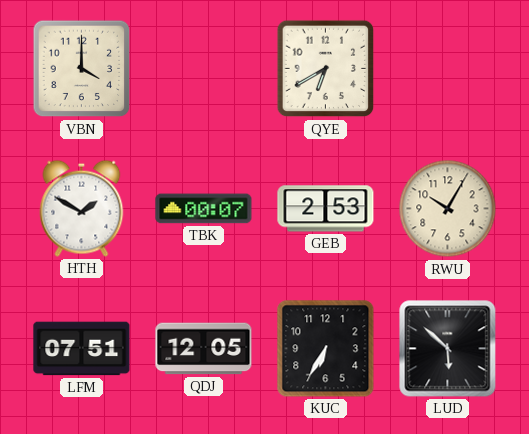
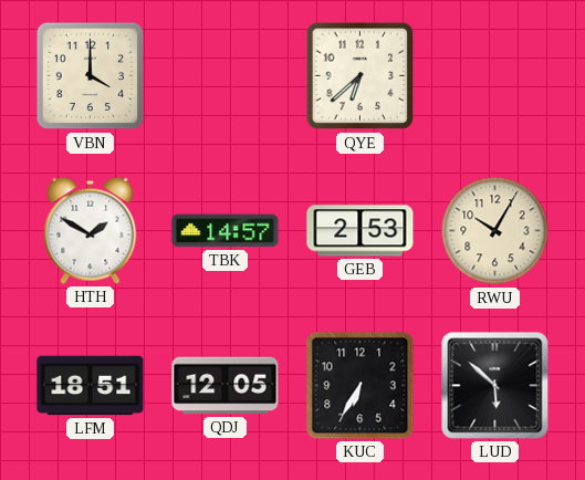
QYE: 6:40 -> 6:38
TBK: 00:07 -> 14:57
LFM: 07:51 -> 18:51
